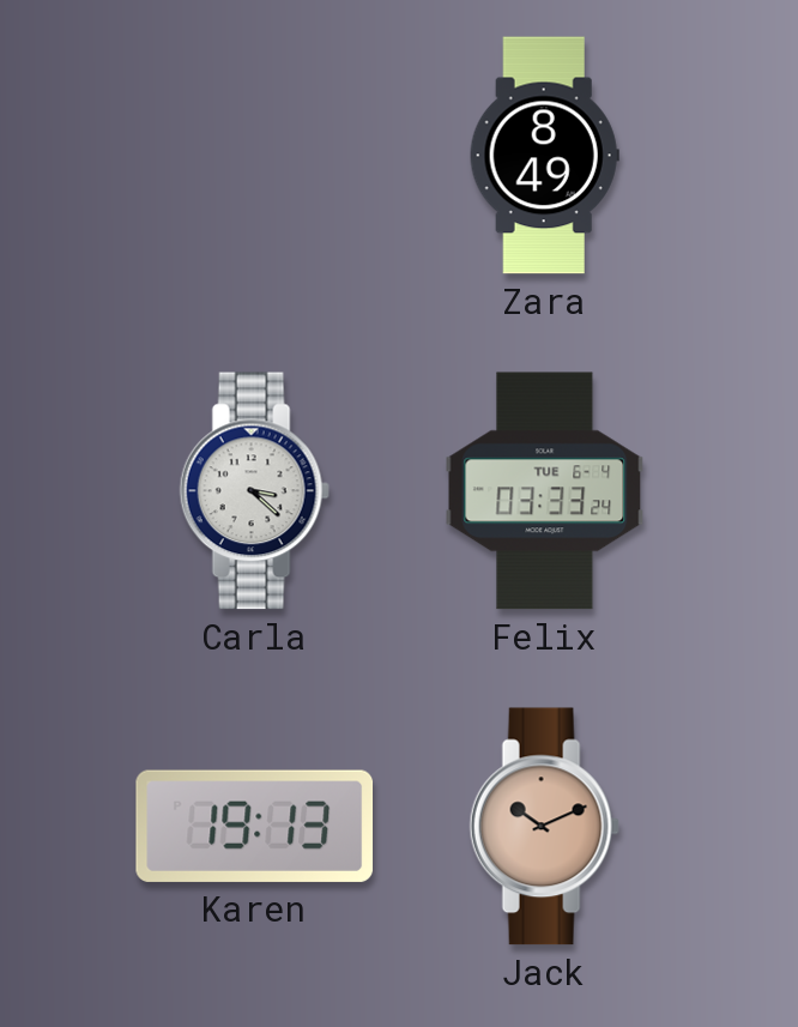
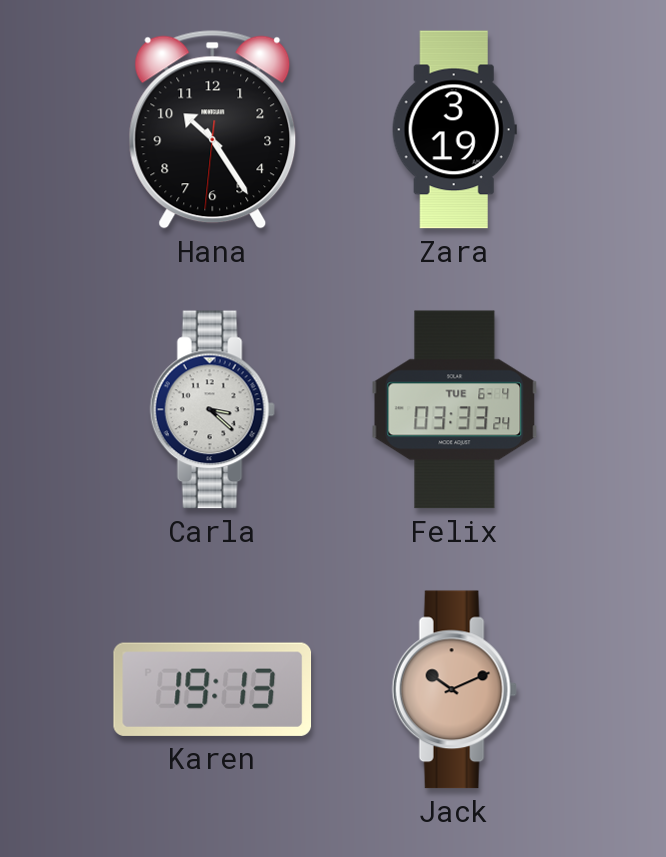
Hana: none -> 10:24
Zara: 8:49 -> 3:19
